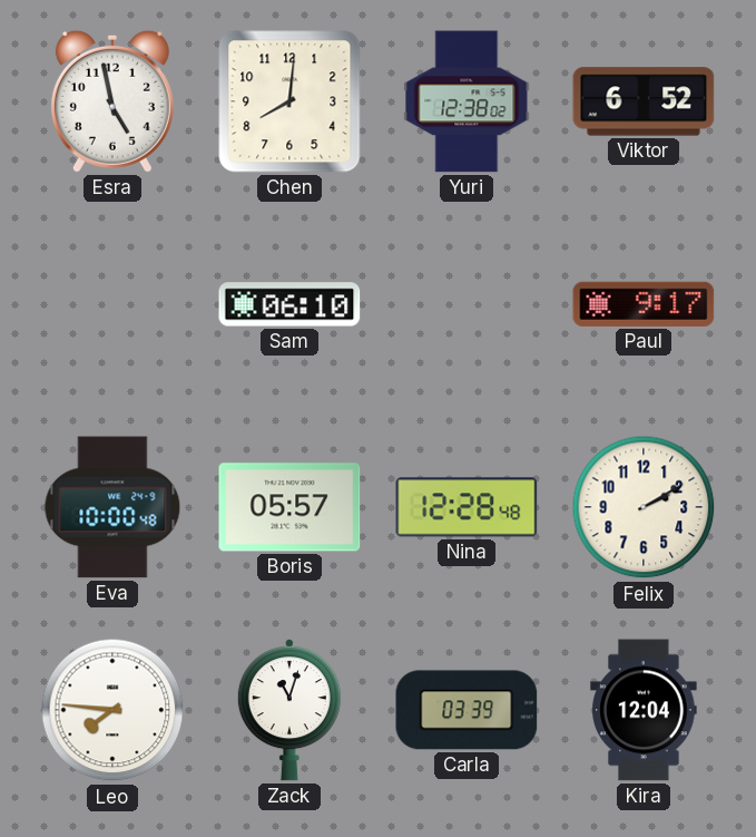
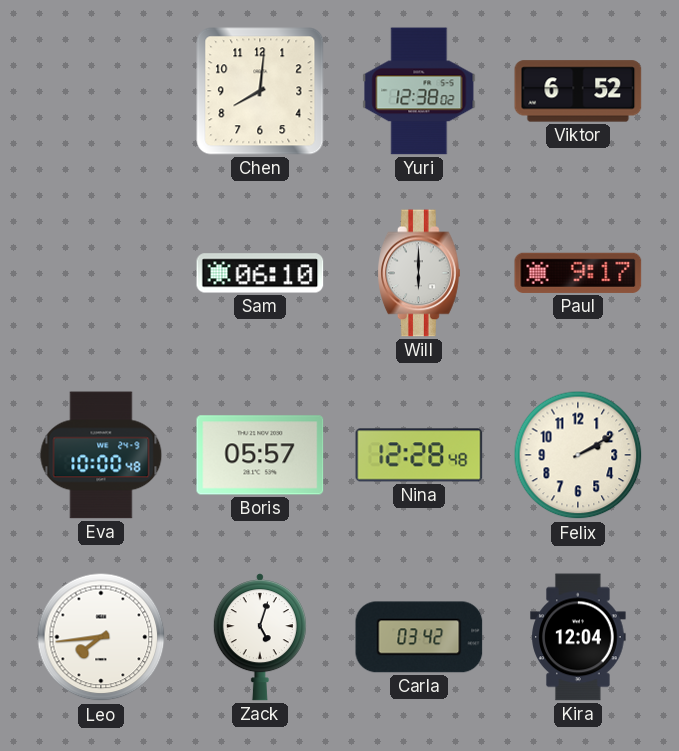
Esra: 4:58 -> none
Will: none -> 6:00
Leo: 7:46 -> 7:44
Zack: 11:03 -> 5:03
Carla: 03:39 -> 03:42
